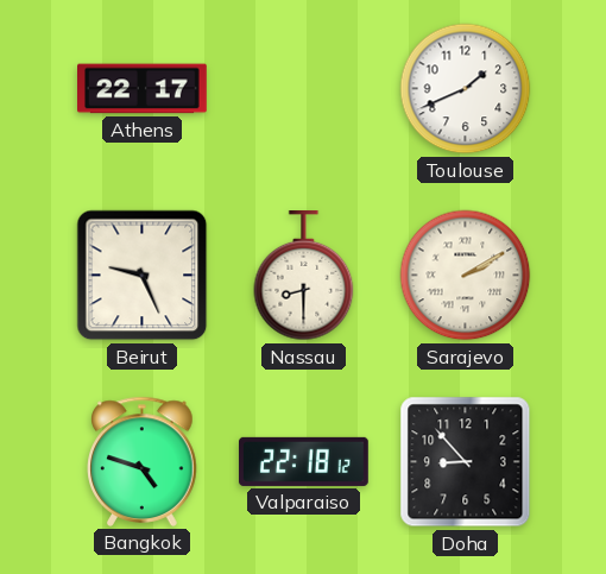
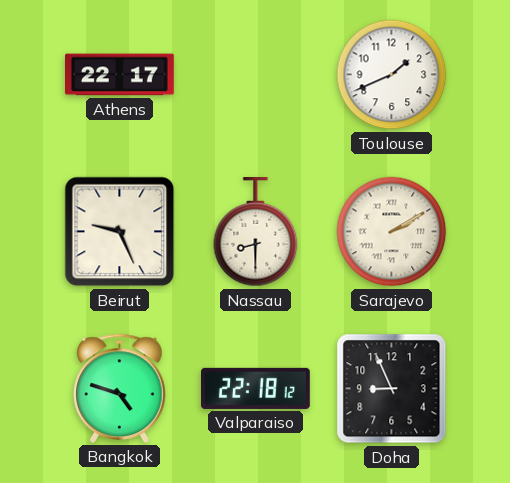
Doha: 8:53 -> 8:56
